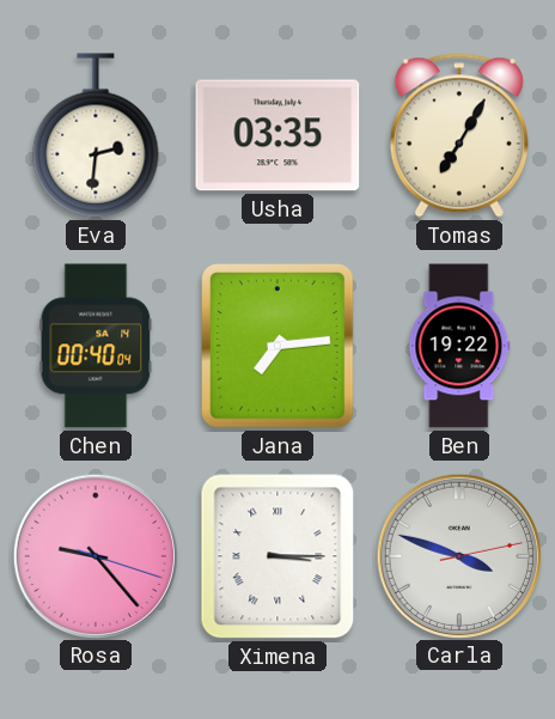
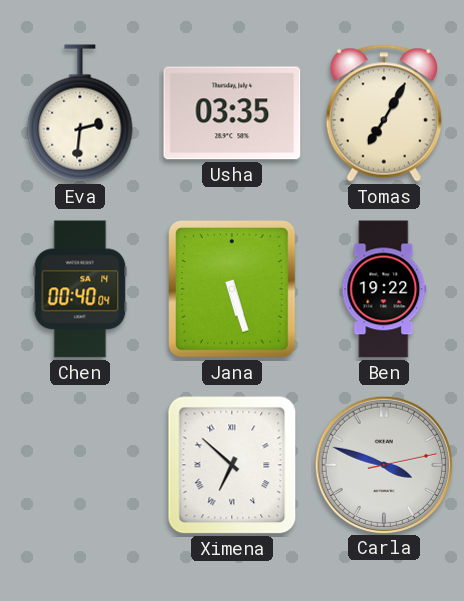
Jana: 7:14 -> 5:27
Rosa: 9:23 -> none
Ximena: 3:15 -> 6:52
